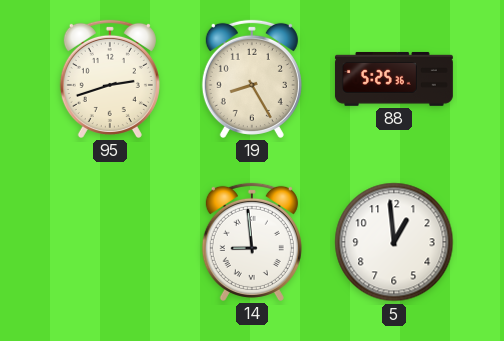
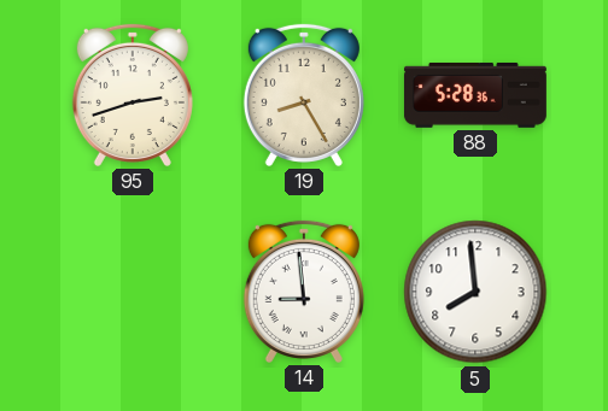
88: 5:25 -> 5:28
5: 12:59 -> 7:59
